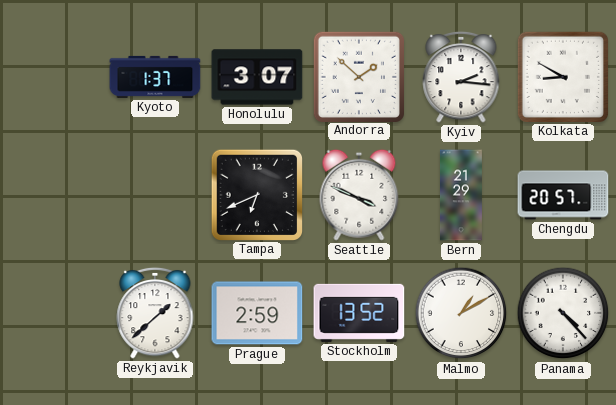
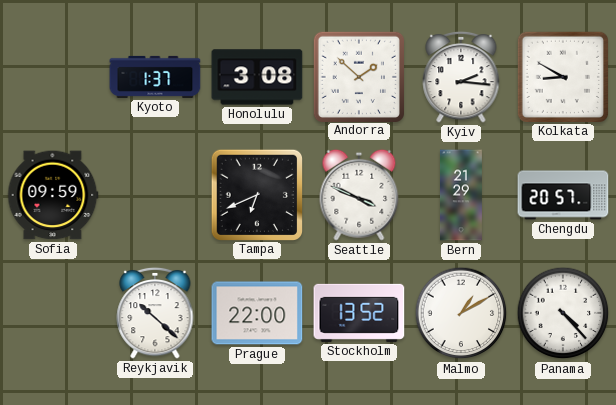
Honolulu: 3:07 -> 3:08
Sofia: none -> 09:59
Reykjavik: 1:38 -> 10:22
Prague: 2:59 -> 22:00
